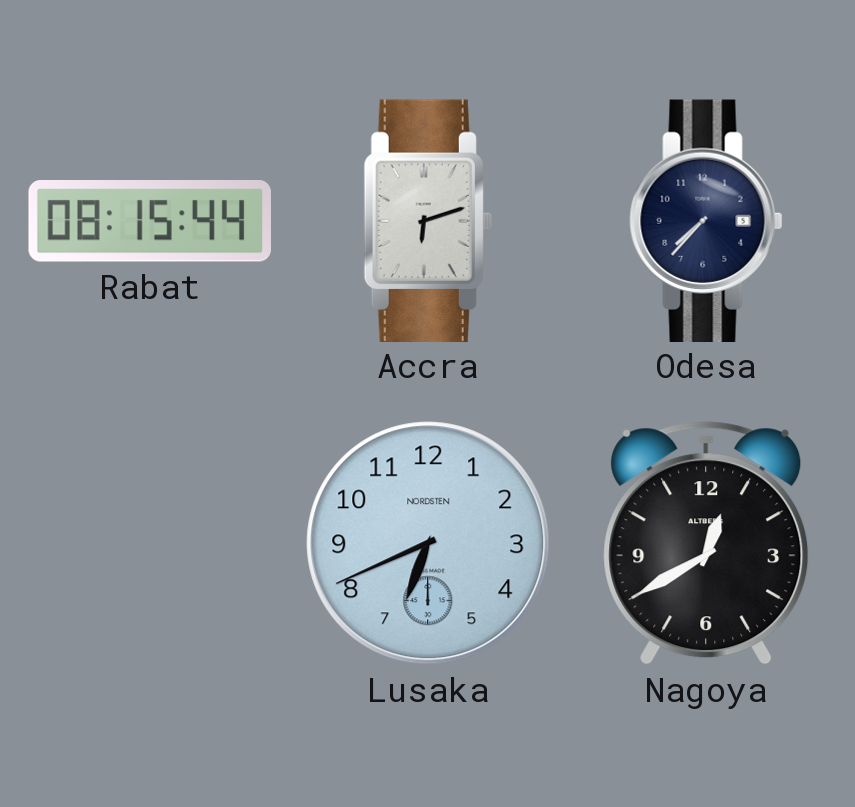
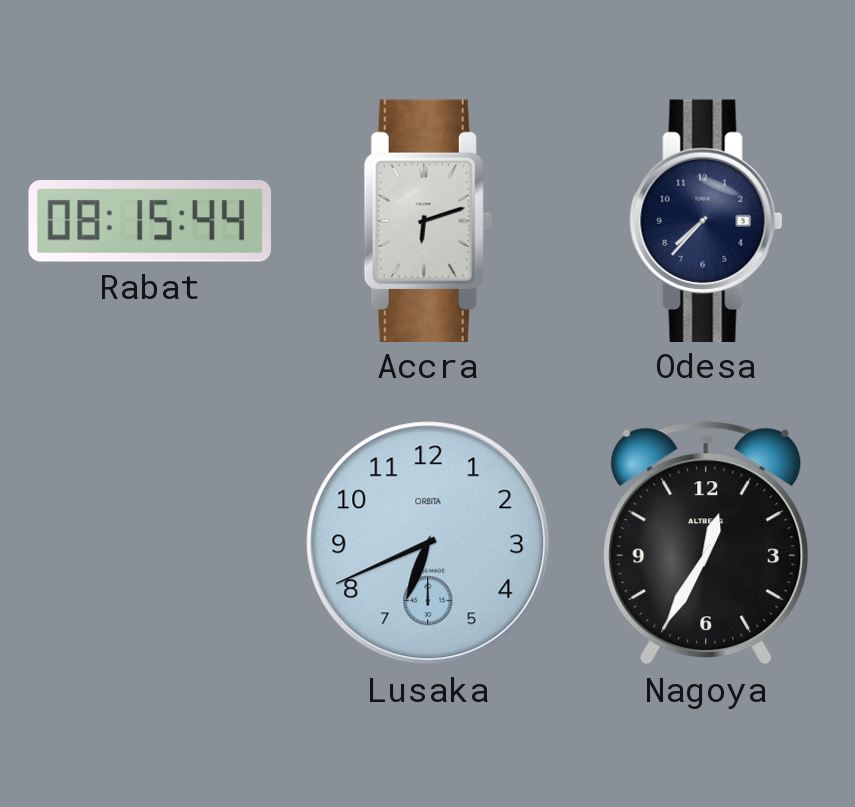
Lusaka brand: NORDSTEN -> ORBITA
Nagoya: 12:40 -> 12:35
